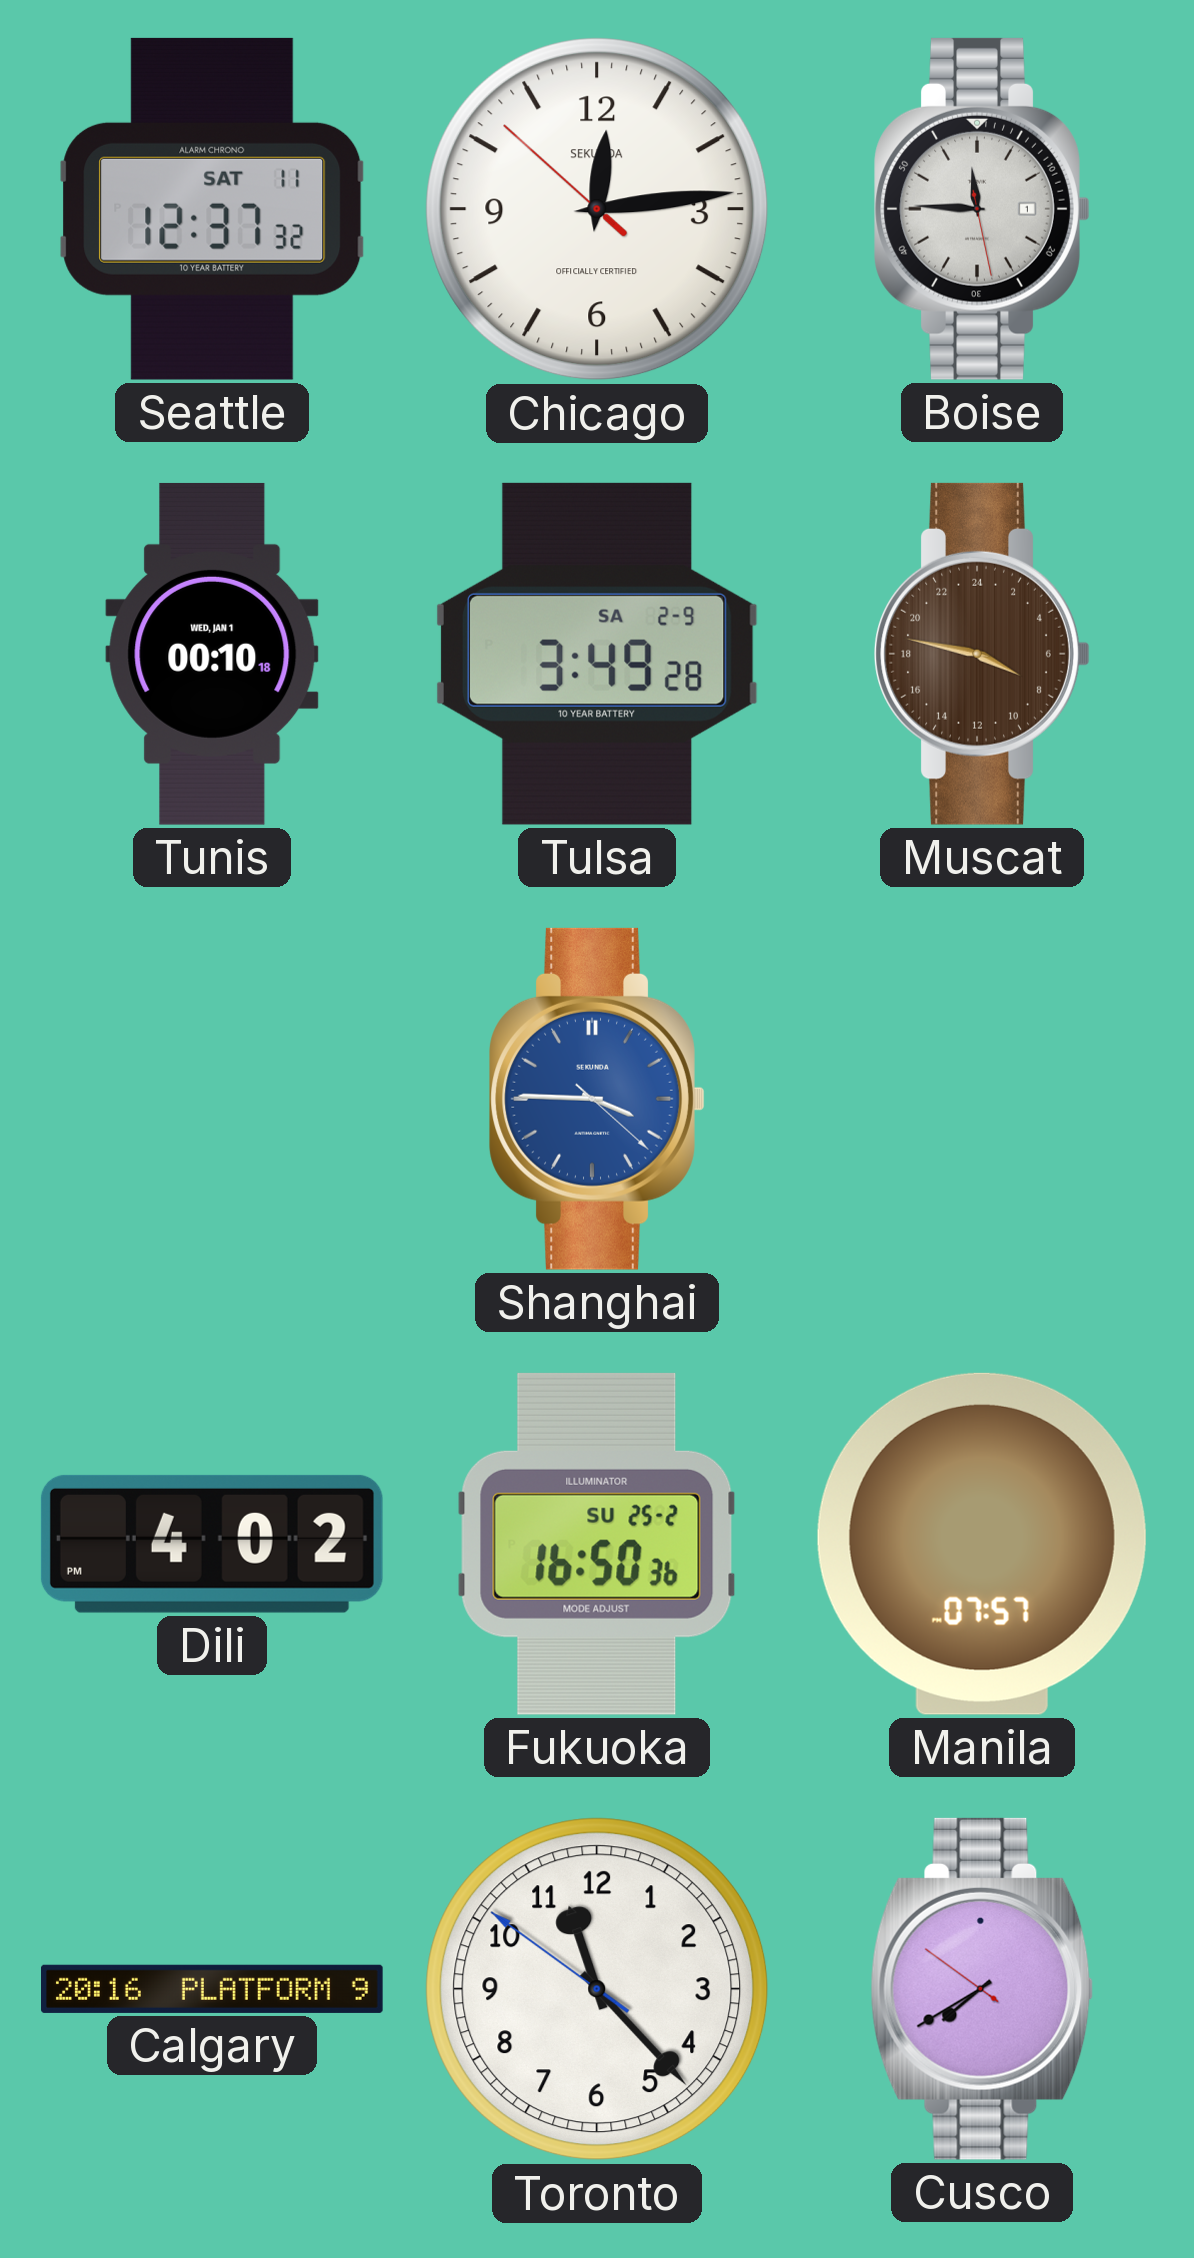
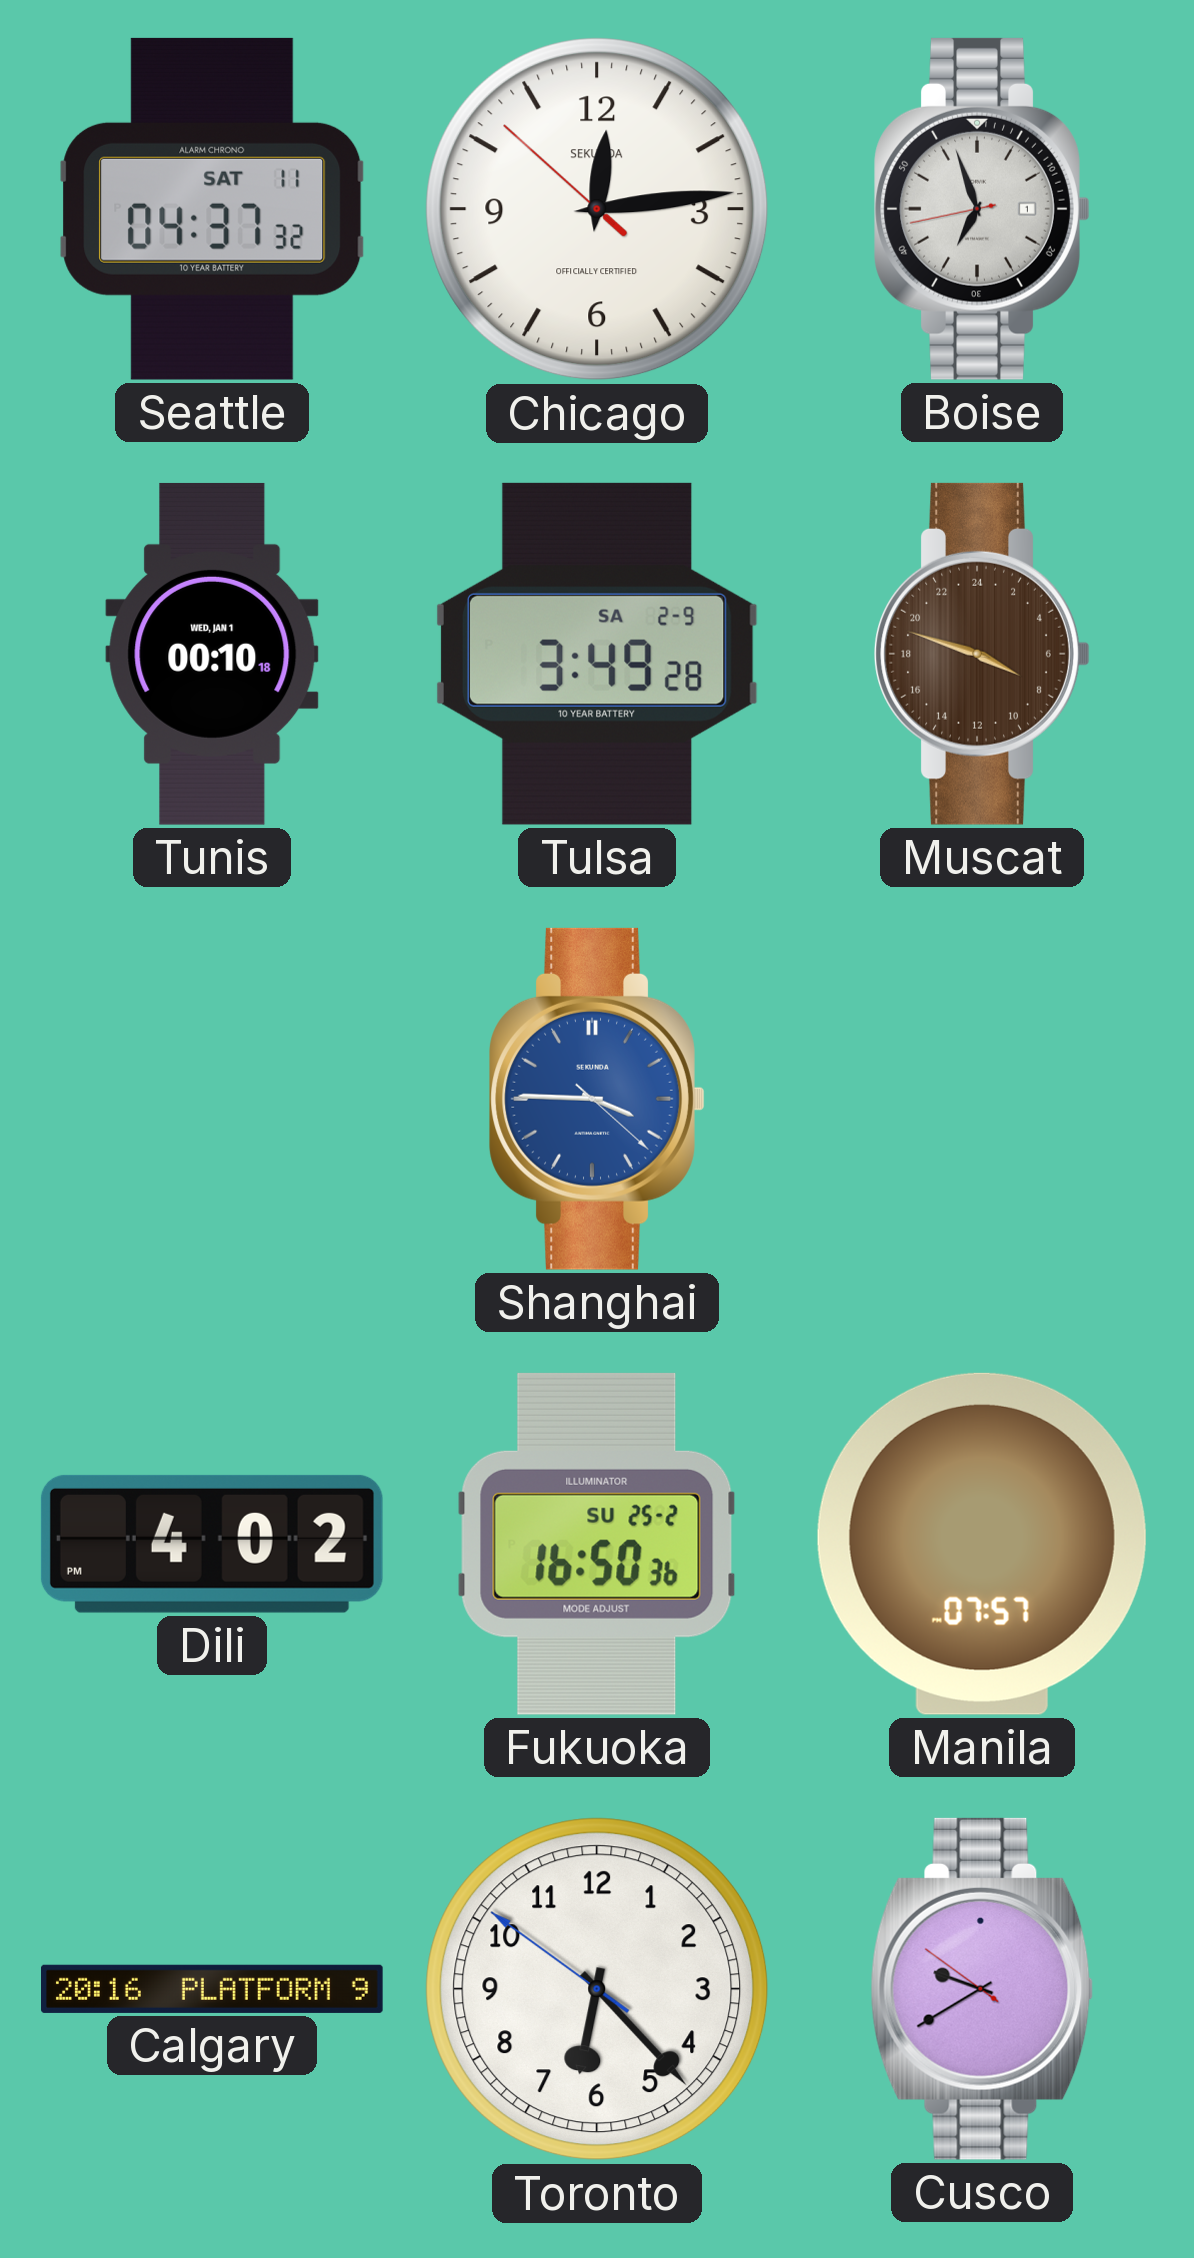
Seattle: 12:37 -> 04:37
Boise: 11:45 -> 6:56
Muscat: 7:47 -> 7:48
Toronto: 11:22 -> 6:22
Cusco: 7:39 -> 9:39
